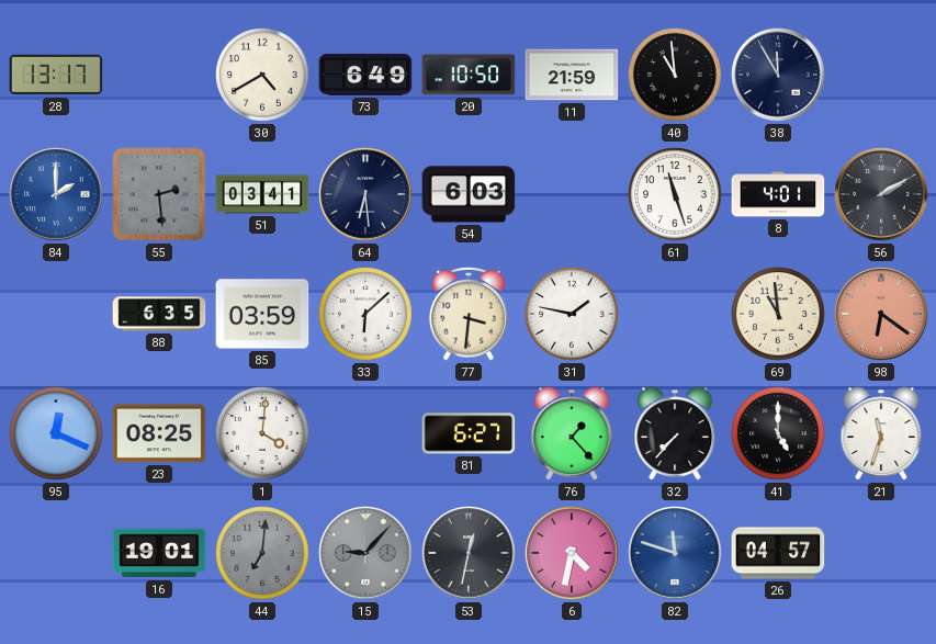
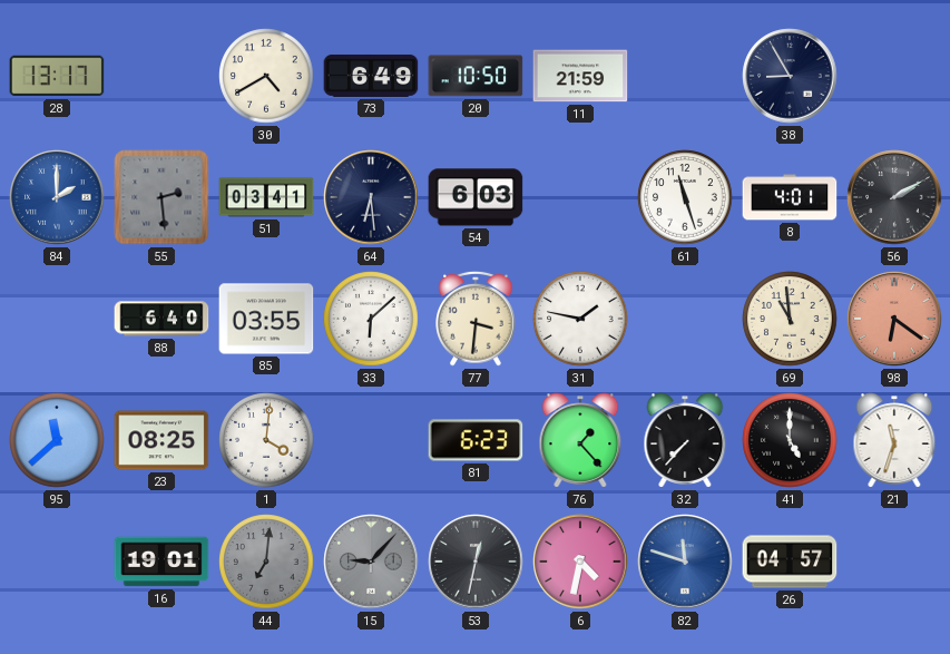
40: 10:59 -> none
38: 11:55 -> 8:55
88: 6:35 -> 6:40
85: 03:59 -> 03:55
95: 12:19 -> 11:38
81: 6:27 -> 6:23
